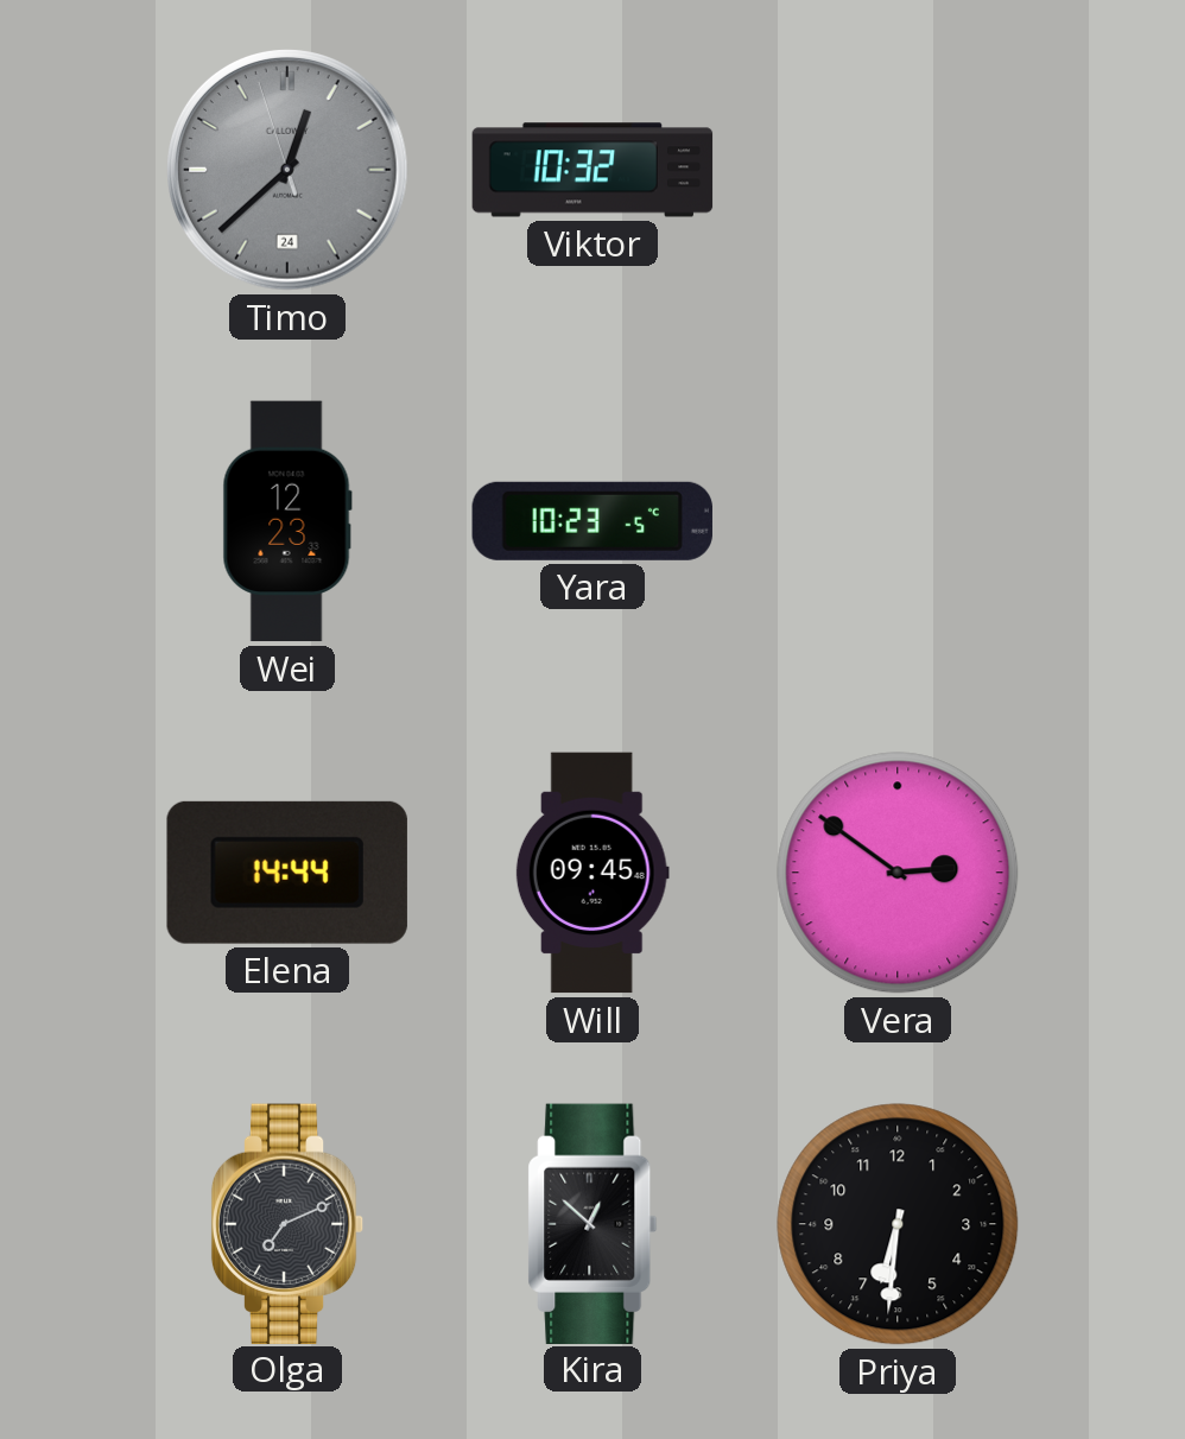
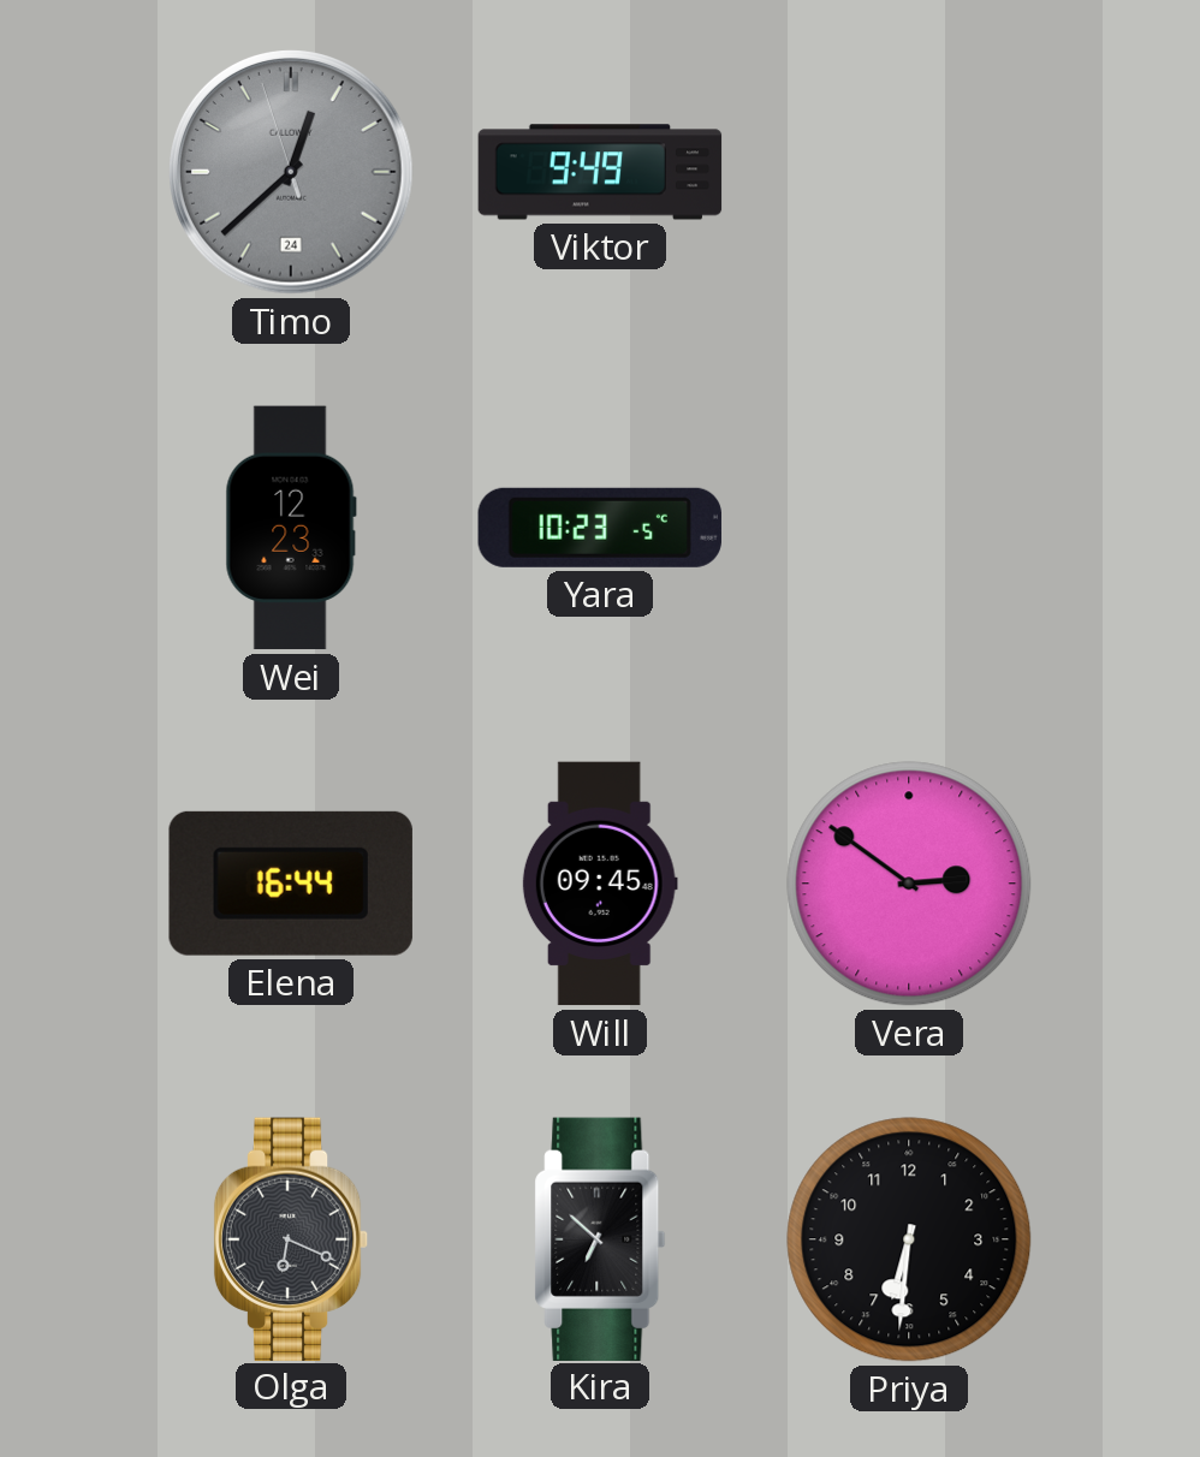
Viktor: 10:32 -> 9:49
Elena: 14:44 -> 16:44
Olga: 7:11 -> 6:19
Kira: 12:52 -> 6:52
